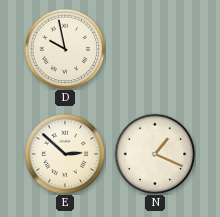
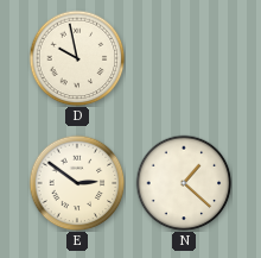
E: 2:52 -> 2:51
N: 1:19 -> 1:22
